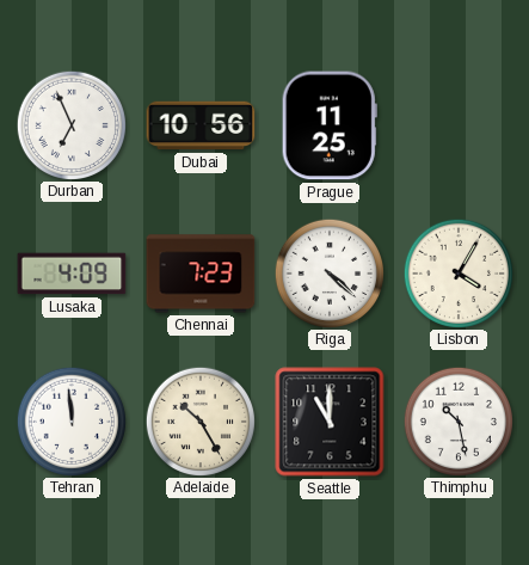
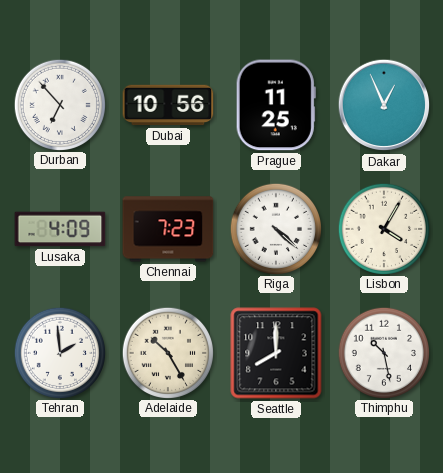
Durban: 6:56 -> 6:53
Dakar: none -> 12:56
Tehran: 11:59 -> 1:59
Seattle: 11:00 -> 8:00
